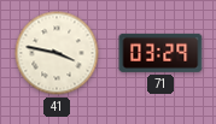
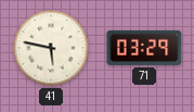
41: 3:47 -> 5:47
